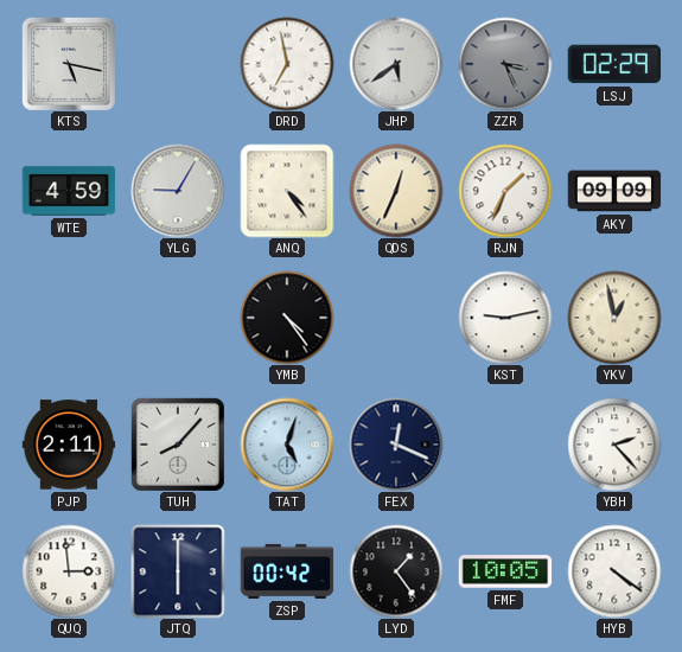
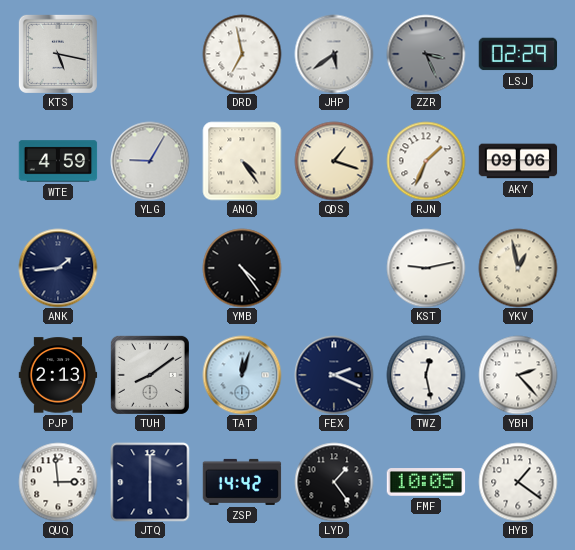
QDS: 12:34 -> 1:18
AKY: 09:09 -> 09:06
ANK: none -> 1:44
PJP: 2:11 -> 2:13
TUH: 8:07 -> 8:09
TAT: 5:03 -> 12:03
FEX: 12:19 -> 2:19
TWZ: none -> 12:28
ZSP: 00:42 -> 14:42
HYB: 4:21 -> 1:21
